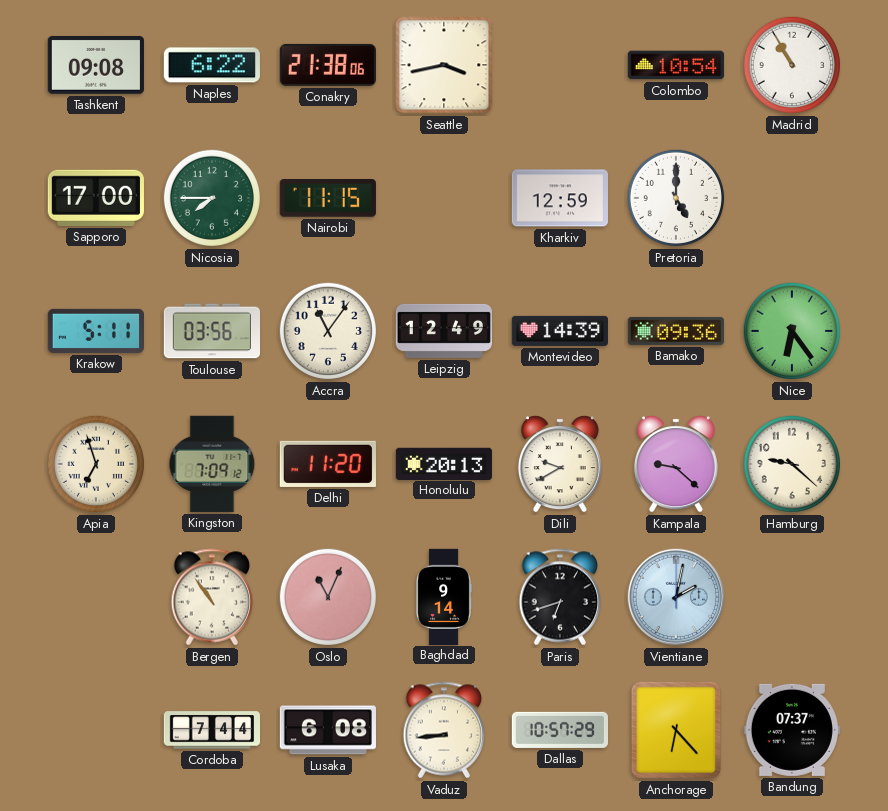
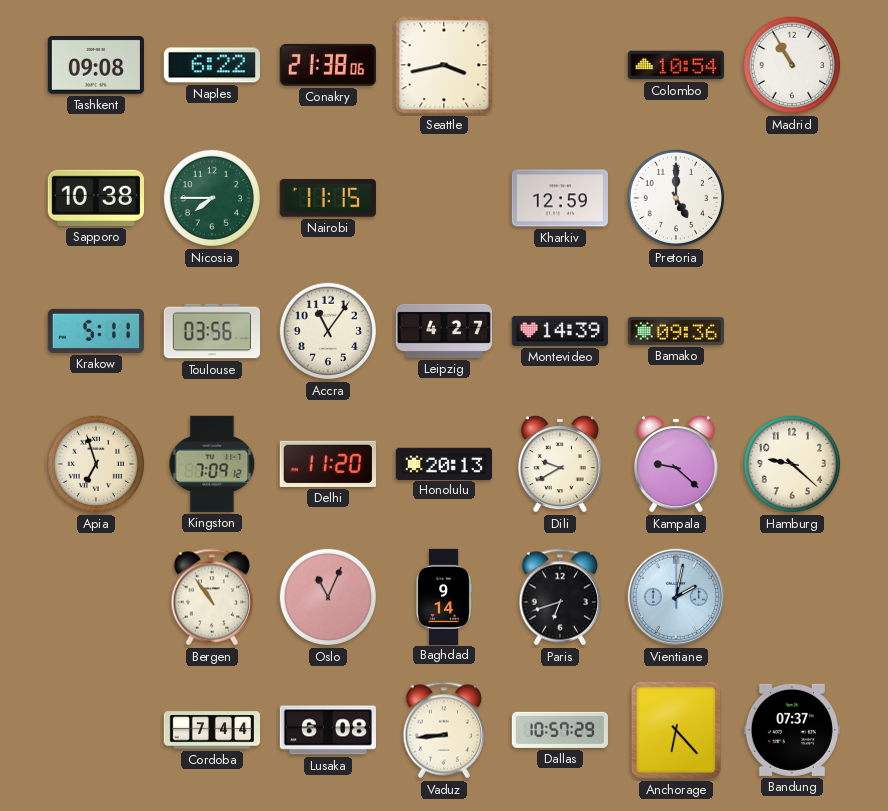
Sapporo: 17:00 -> 10:38
Leipzig: 12:49 -> 4:27
Nice: 6:24 -> none
